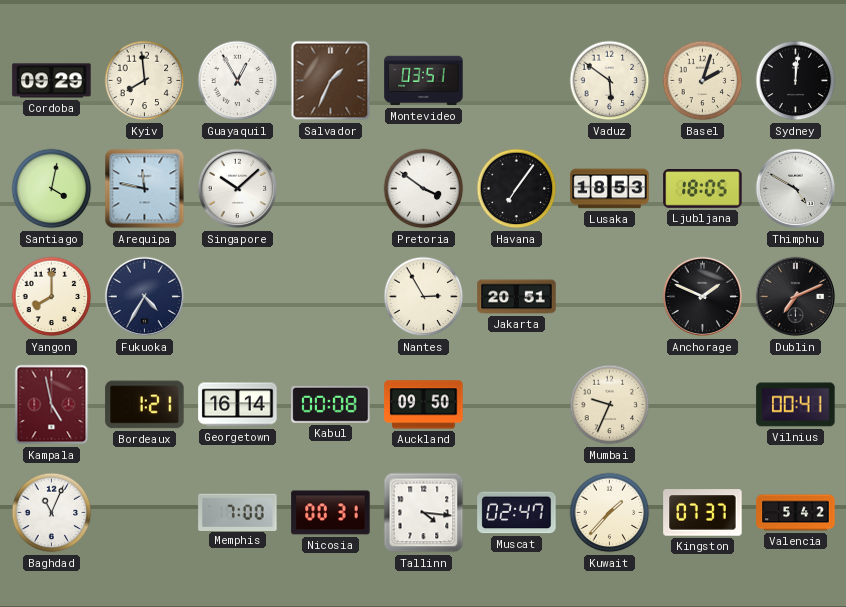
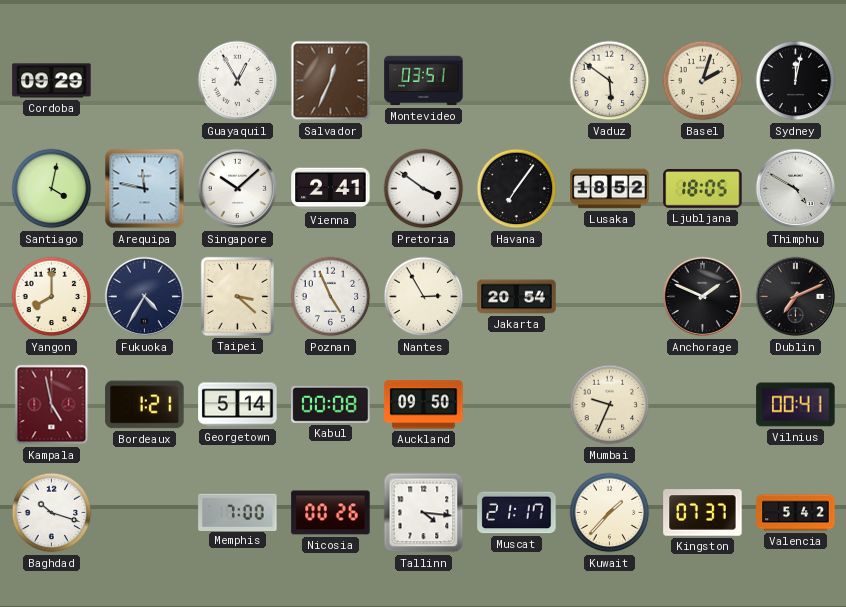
Kyiv: 7:59 -> none
Salvador: 1:34 -> 12:34
Sydney: 12:01 -> 12:02
Vienna: none -> 2:41
Lusaka: 18:53 -> 18:52
Taipei: none -> 3:22
Poznan: none -> 4:56
Jakarta: 20:51 -> 20:54
Georgetown: 16:14 -> 5:14
Baghdad: 11:04 -> 10:18
Nicosia: 00:31 -> 00:26
Muscat: 02:47 -> 21:17
